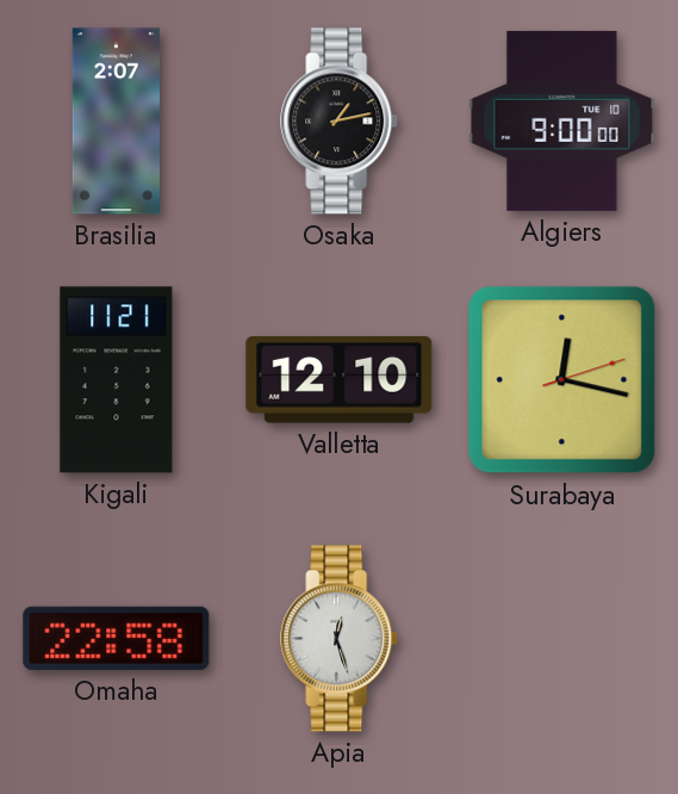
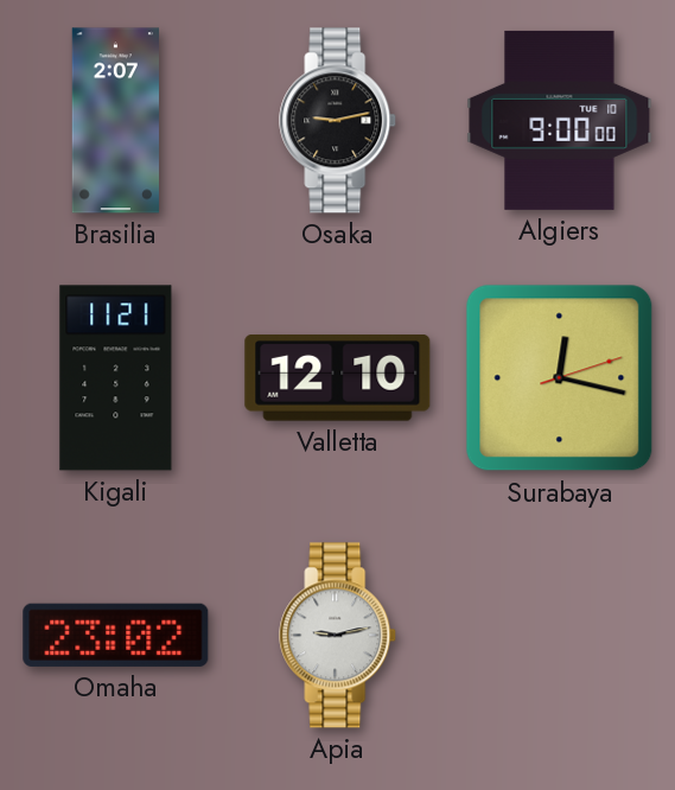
Osaka: 1:13 -> 9:13
Omaha: 22:58 -> 23:02
Apia: 12:27 -> 9:13
